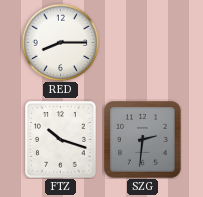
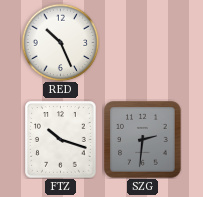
RED: 8:15 -> 10:26
